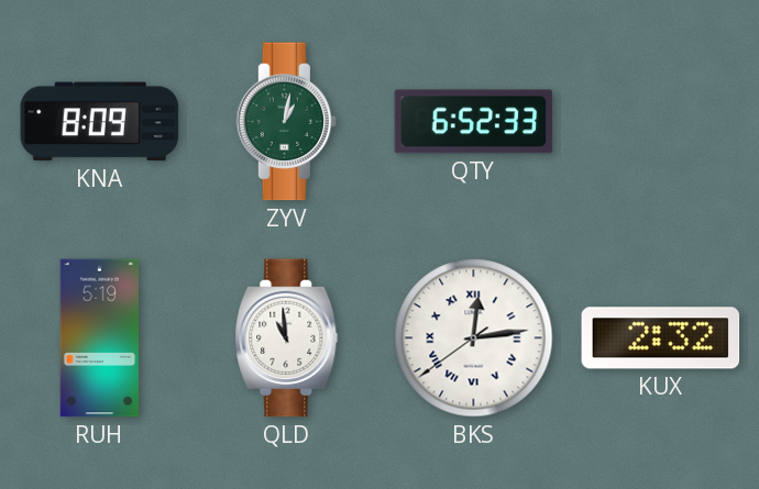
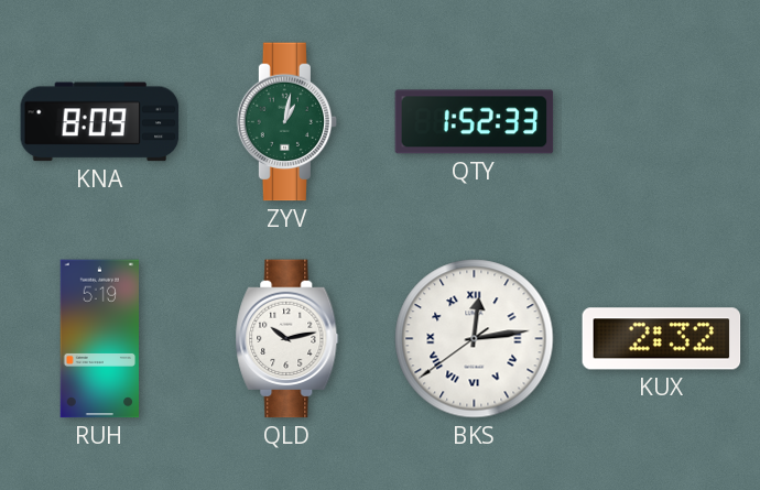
QTY: 6:52 -> 1:52
QLD: 10:59 -> 10:13
